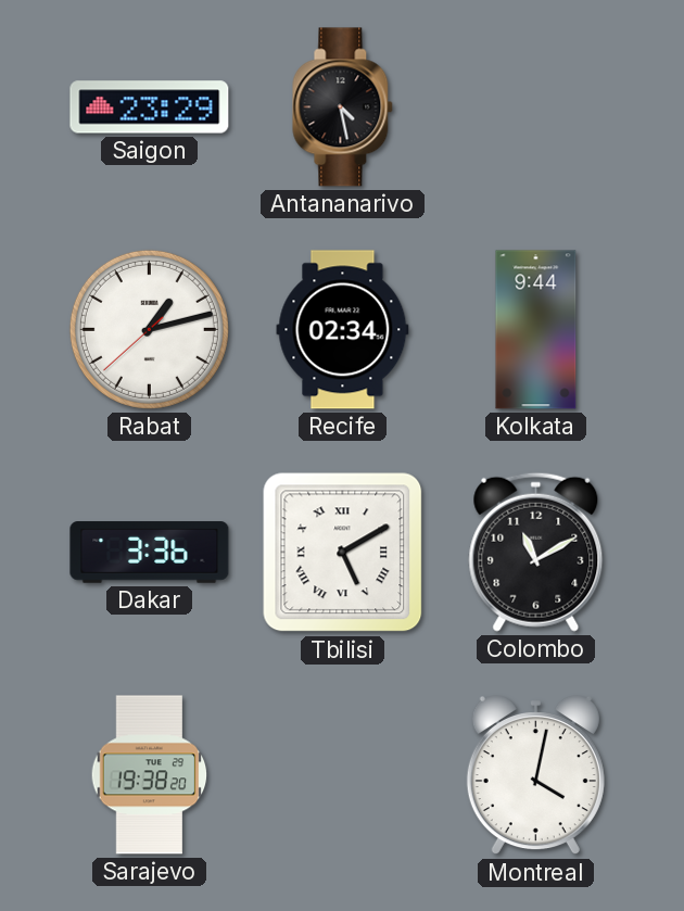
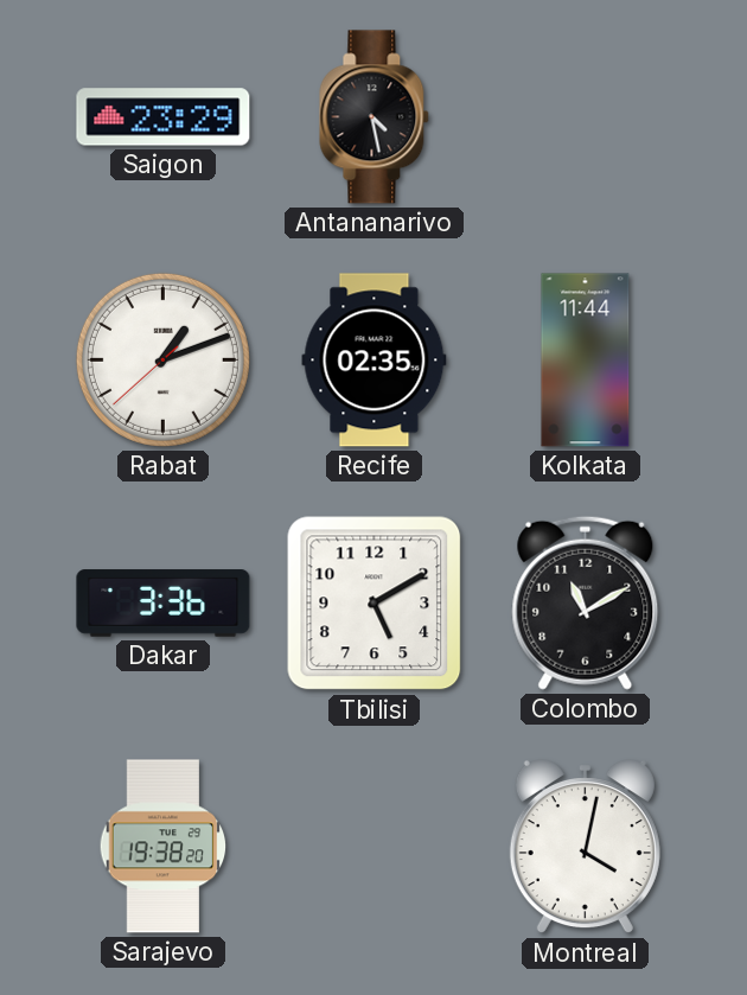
Rabat: 1:12 -> 1:11
Recife: 02:34 -> 02:35
Kolkata: 9:44 -> 11:44
Tbilisi numerals: Roman -> Arabic
